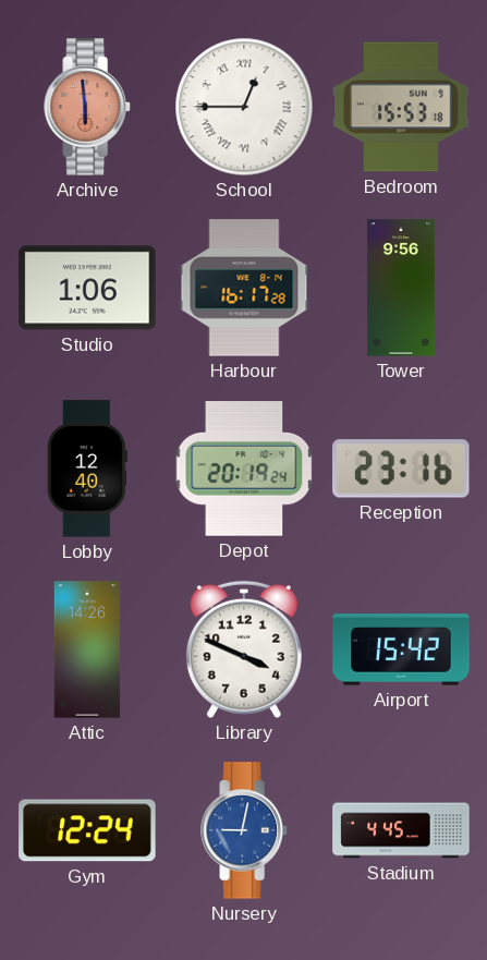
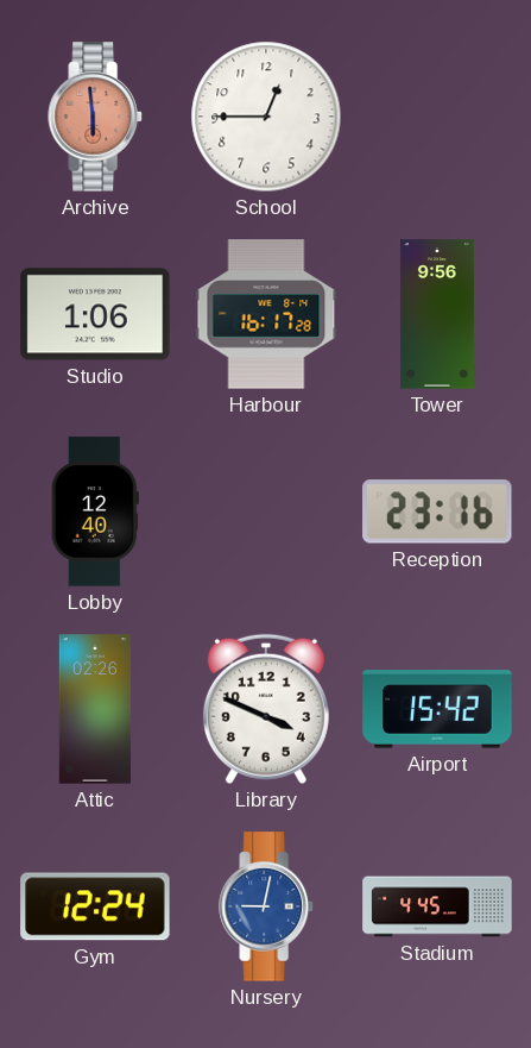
School numerals: Roman -> Arabic
Bedroom: 15:53 -> none
Depot: 20:19 -> none
Attic: 14:26 -> 02:26
